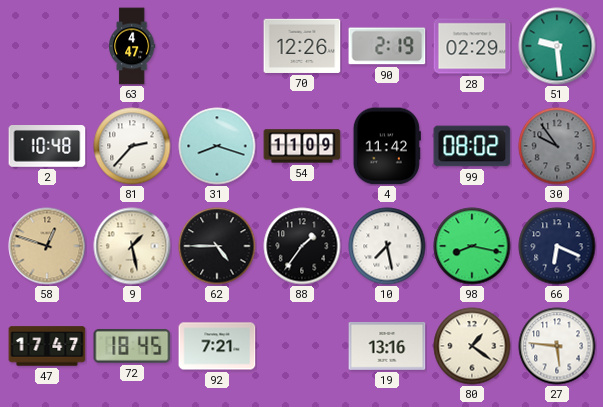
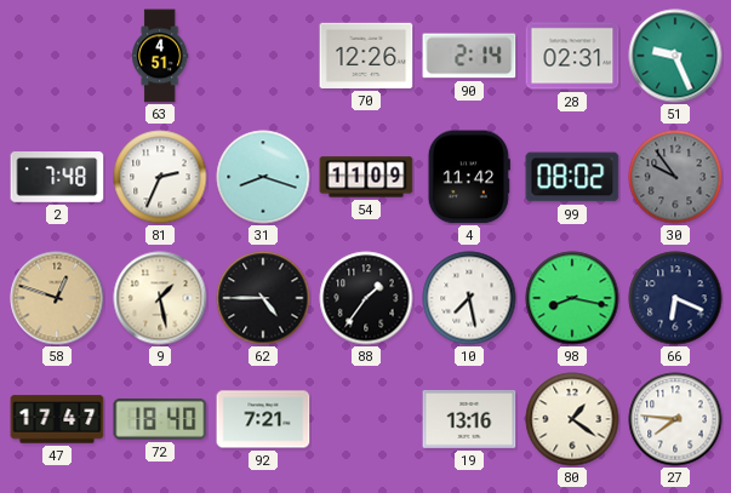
63: 4:47 -> 4:51
90: 2:19 -> 2:14
28: 02:29 -> 02:31
51: 9:29 -> 9:26
2: 10:48 -> 7:48
81: 2:37 -> 2:34
72: 18:45 -> 18:40
27: 5:46 -> 7:46
